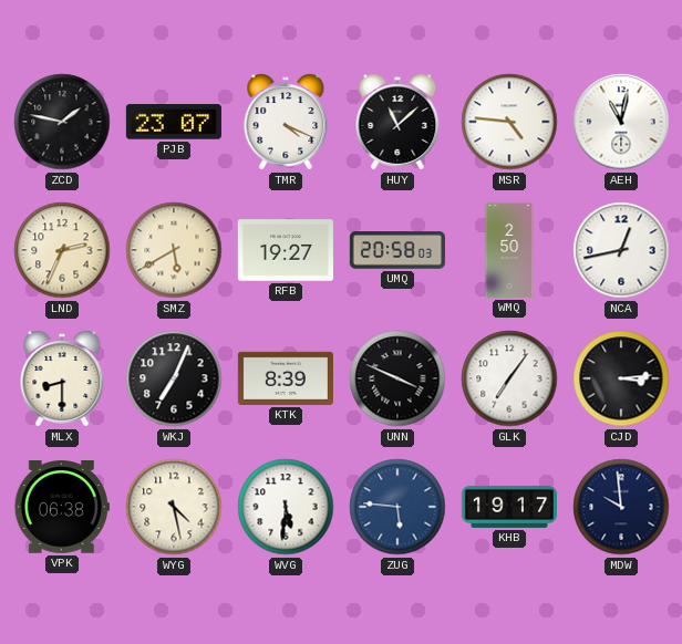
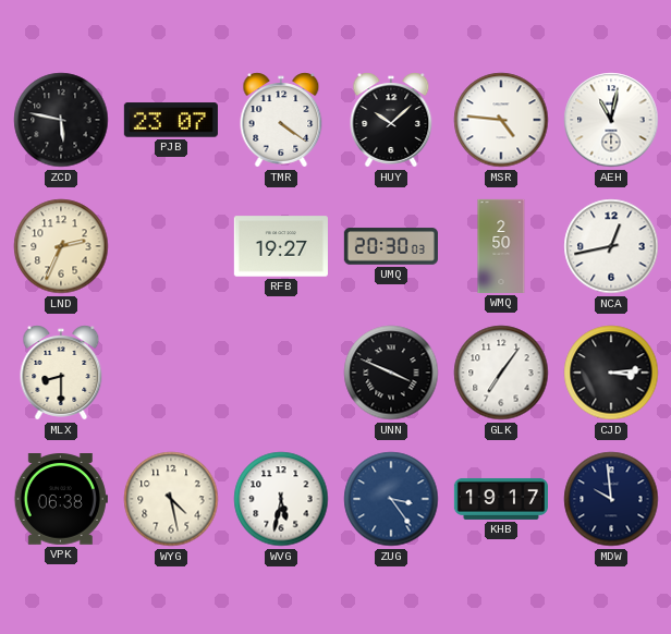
ZCD: 1:47 -> 5:47
TMR: 4:19 -> 4:21
HUY: 11:08 -> 10:08
SMZ: 5:40 -> none
UMQ: 20:58 -> 20:30
WKJ: 7:04 -> none
KTK: 8:39 -> none
WVG: 5:31 -> 5:32
ZUG: 5:46 -> 3:24
